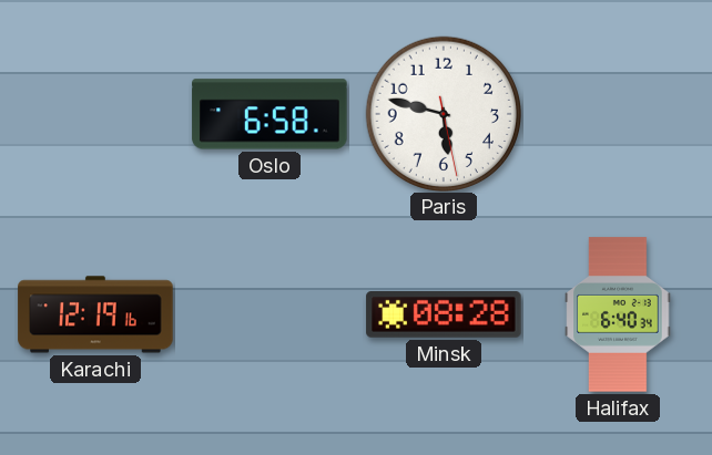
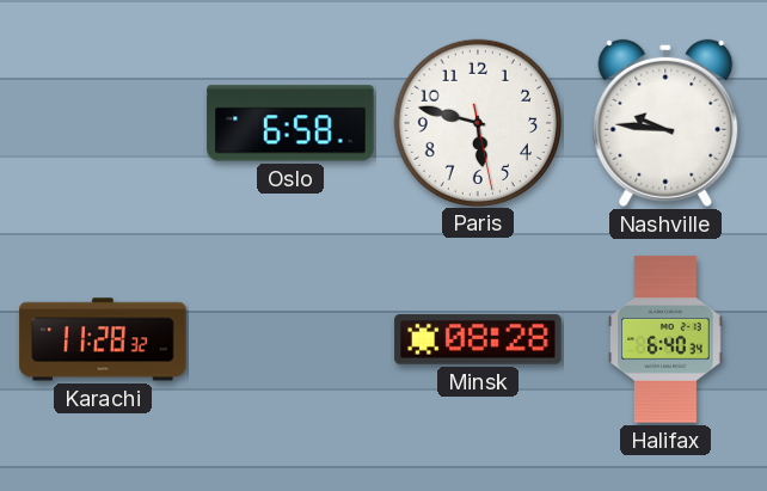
Nashville: none -> 9:46
Karachi: 12:19 -> 11:28
